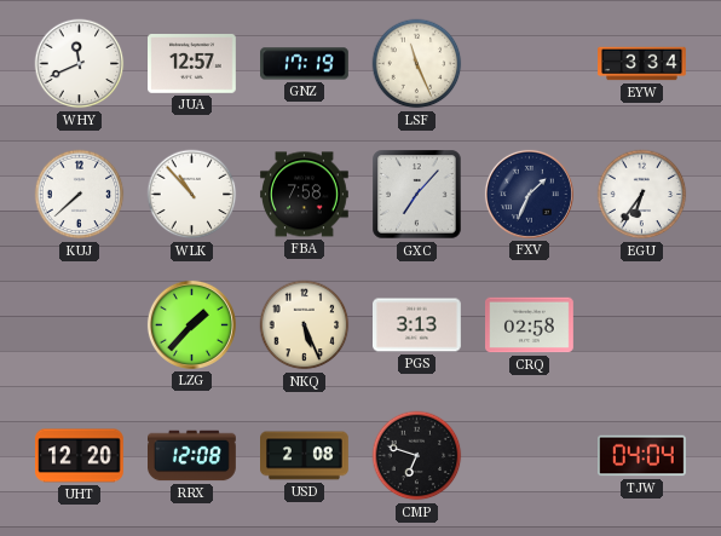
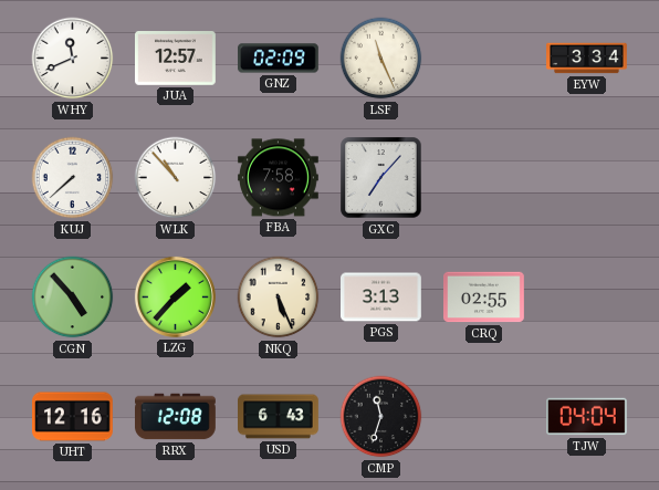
GNZ: 17:19 -> 02:09
FXV: 1:34 -> none
EGU: 6:36 -> none
CGN: none -> 4:53
CRQ: 02:58 -> 02:55
UHT: 12:20 -> 12:16
USD: 2:08 -> 6:43
CMP: 6:48 -> 11:33
